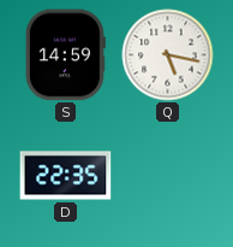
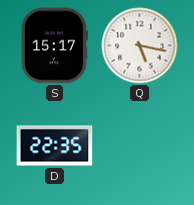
S: 14:59 -> 15:17
